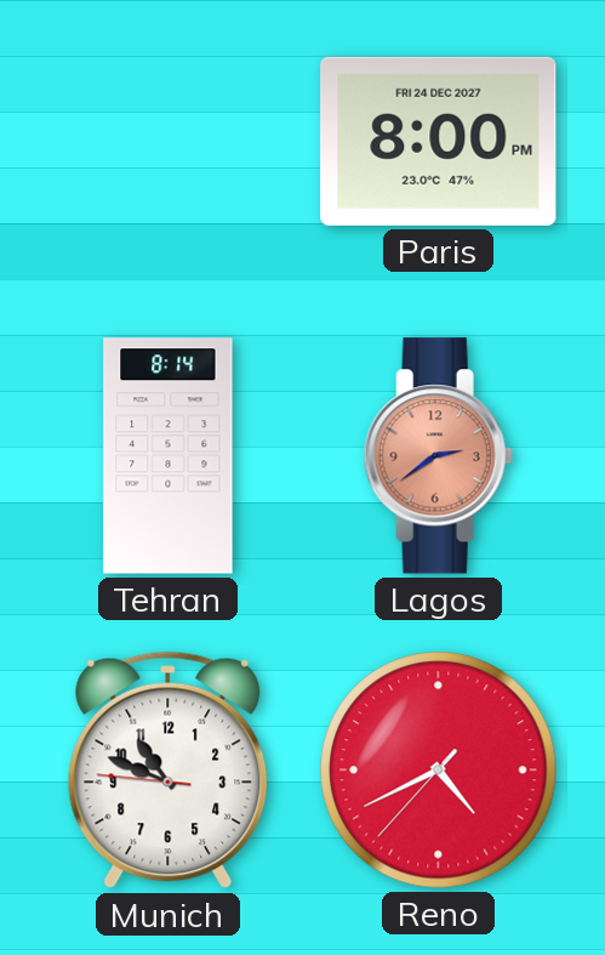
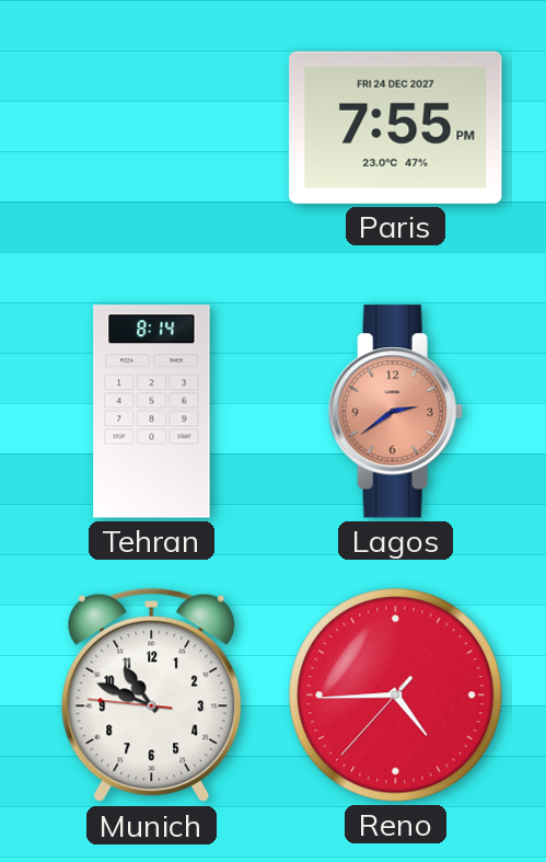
Paris: 8:00 -> 7:55
Reno: 4:40 -> 4:44
